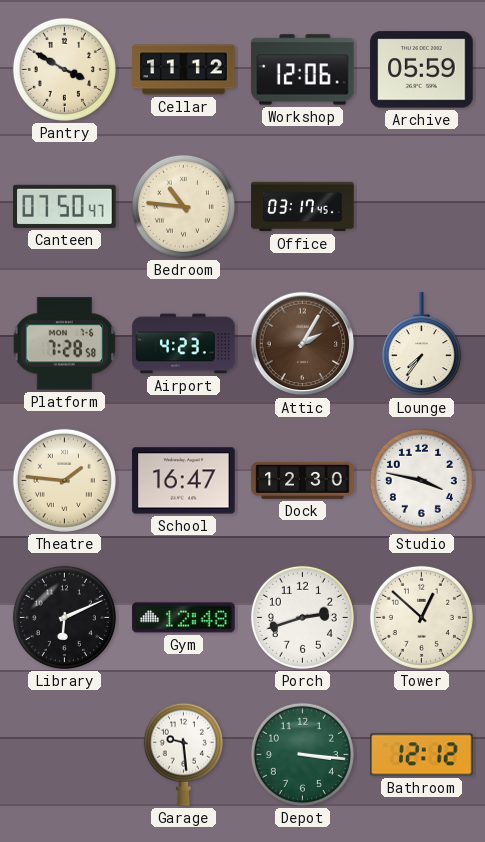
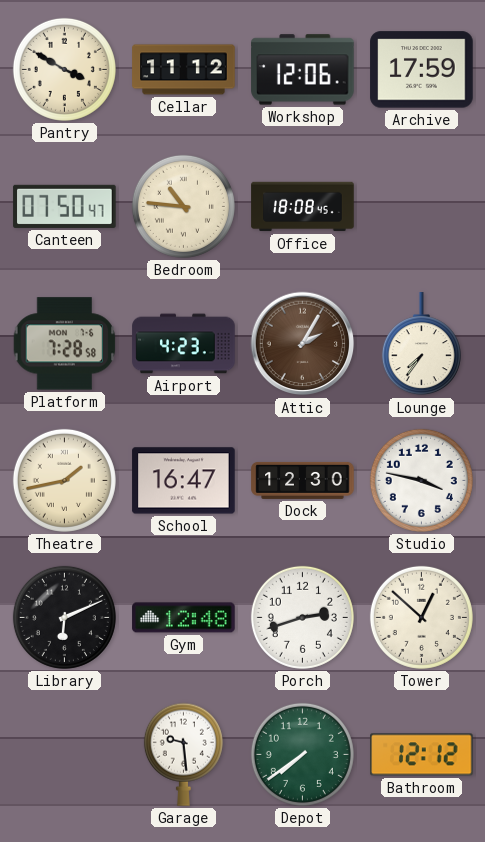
Archive: 05:59 -> 17:59
Office: 03:17 -> 18:08
Theatre: 1:46 -> 1:43
Depot: 3:16 -> 7:39
